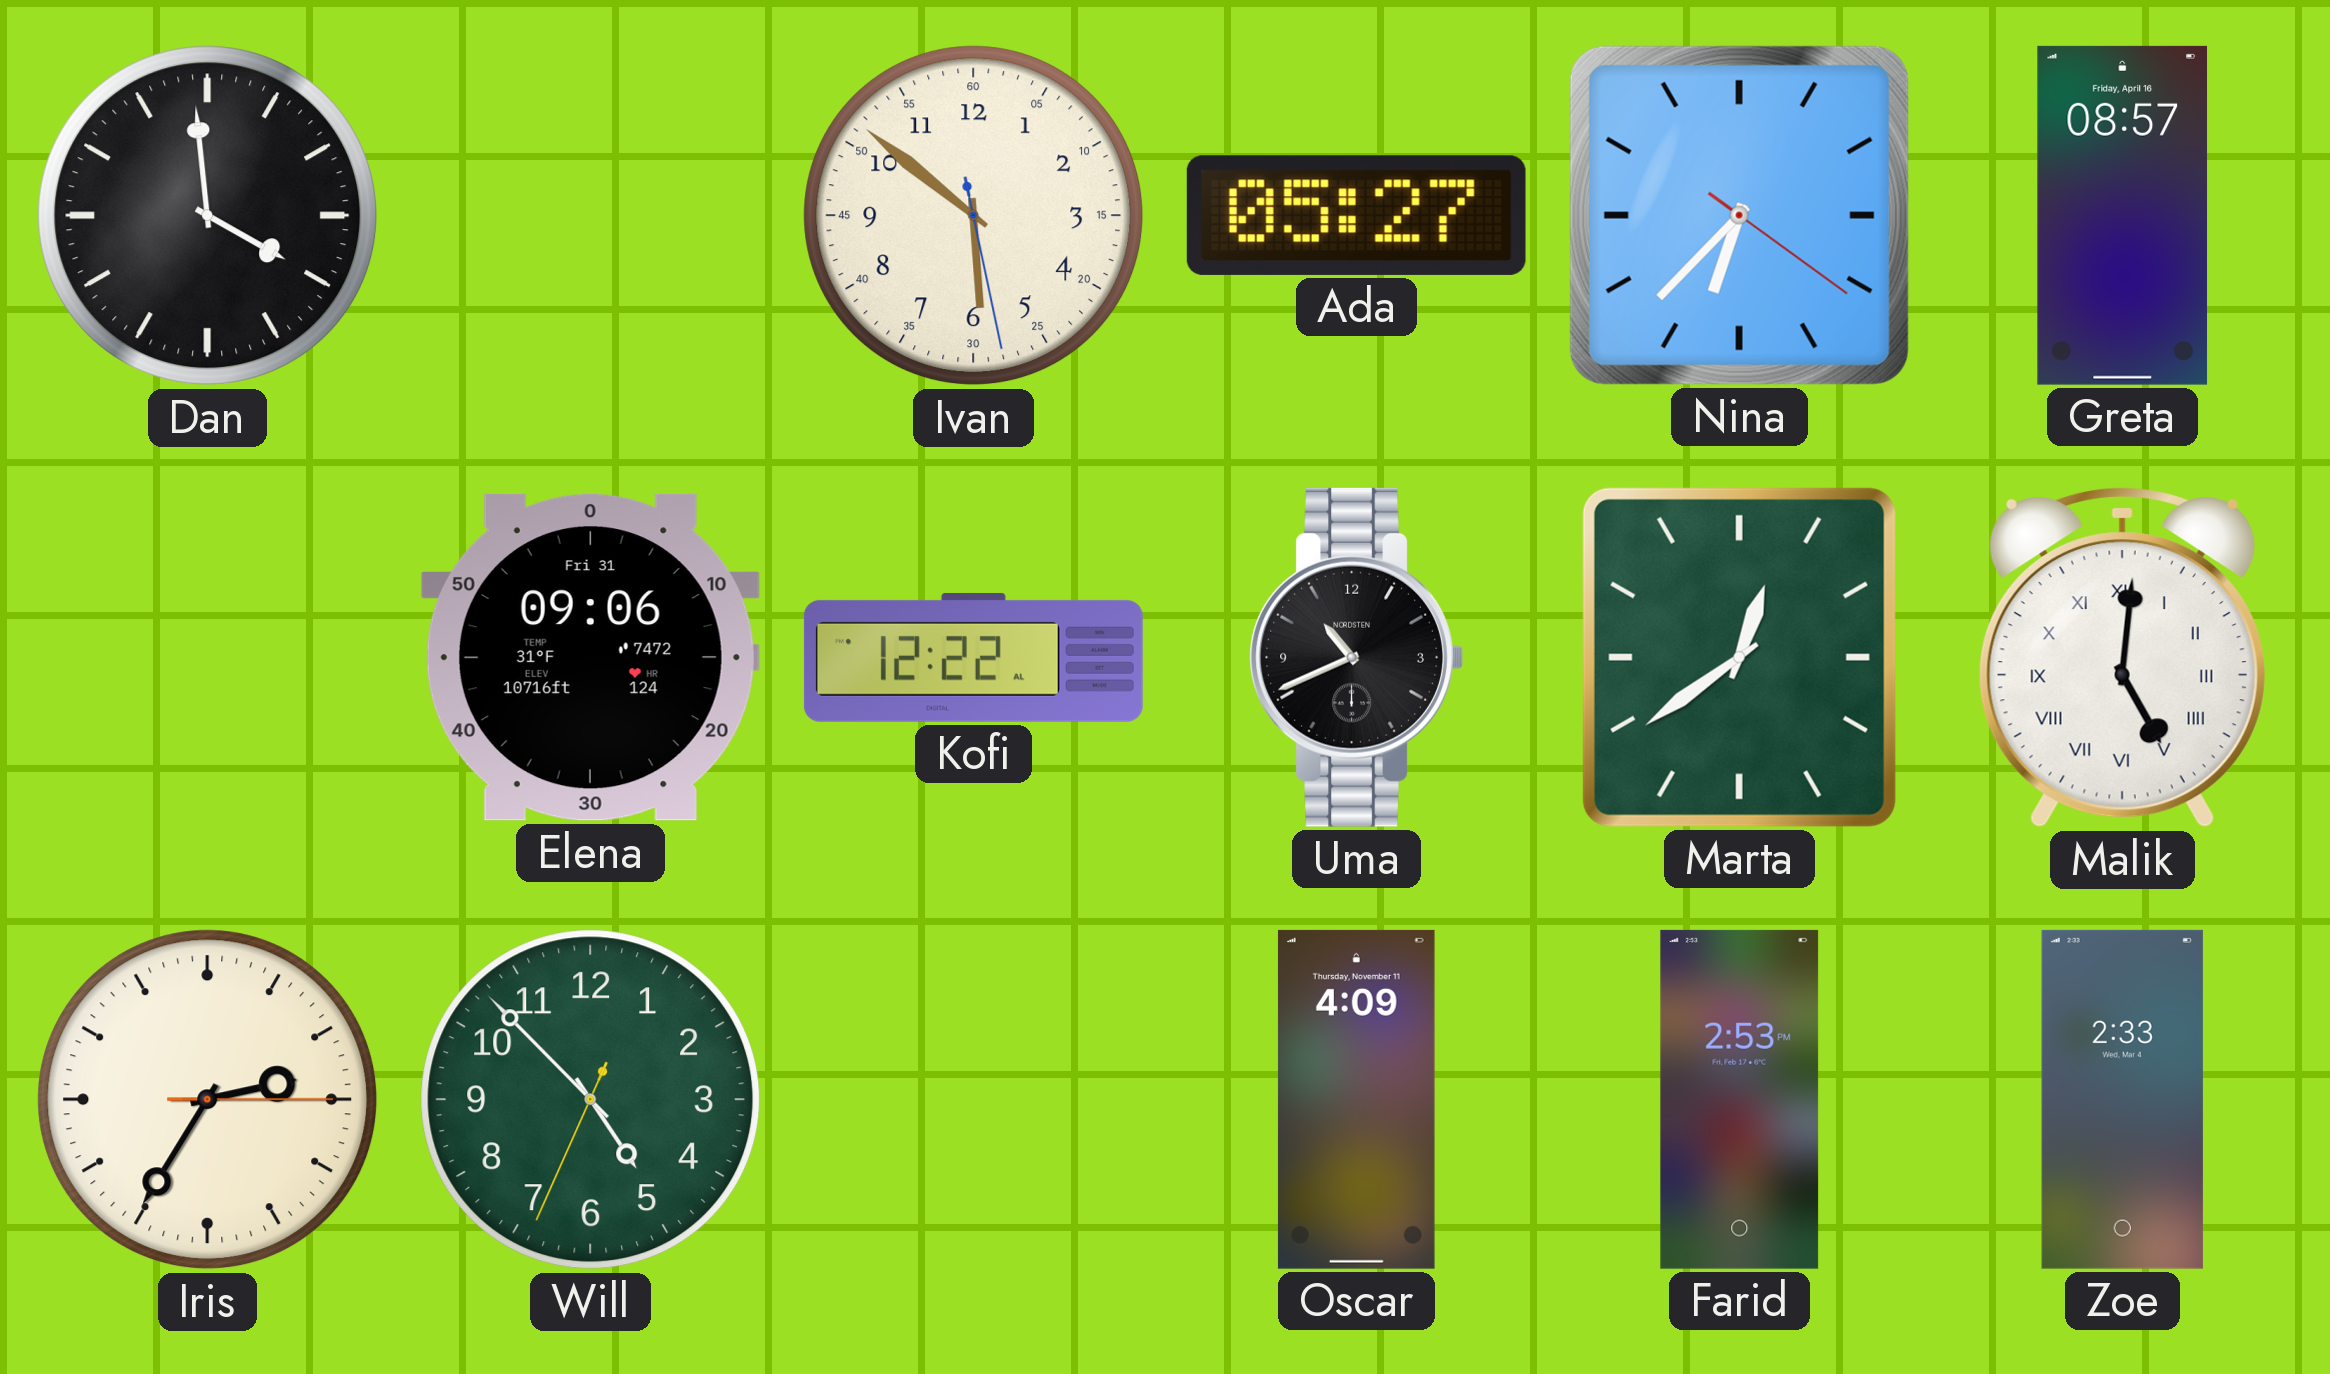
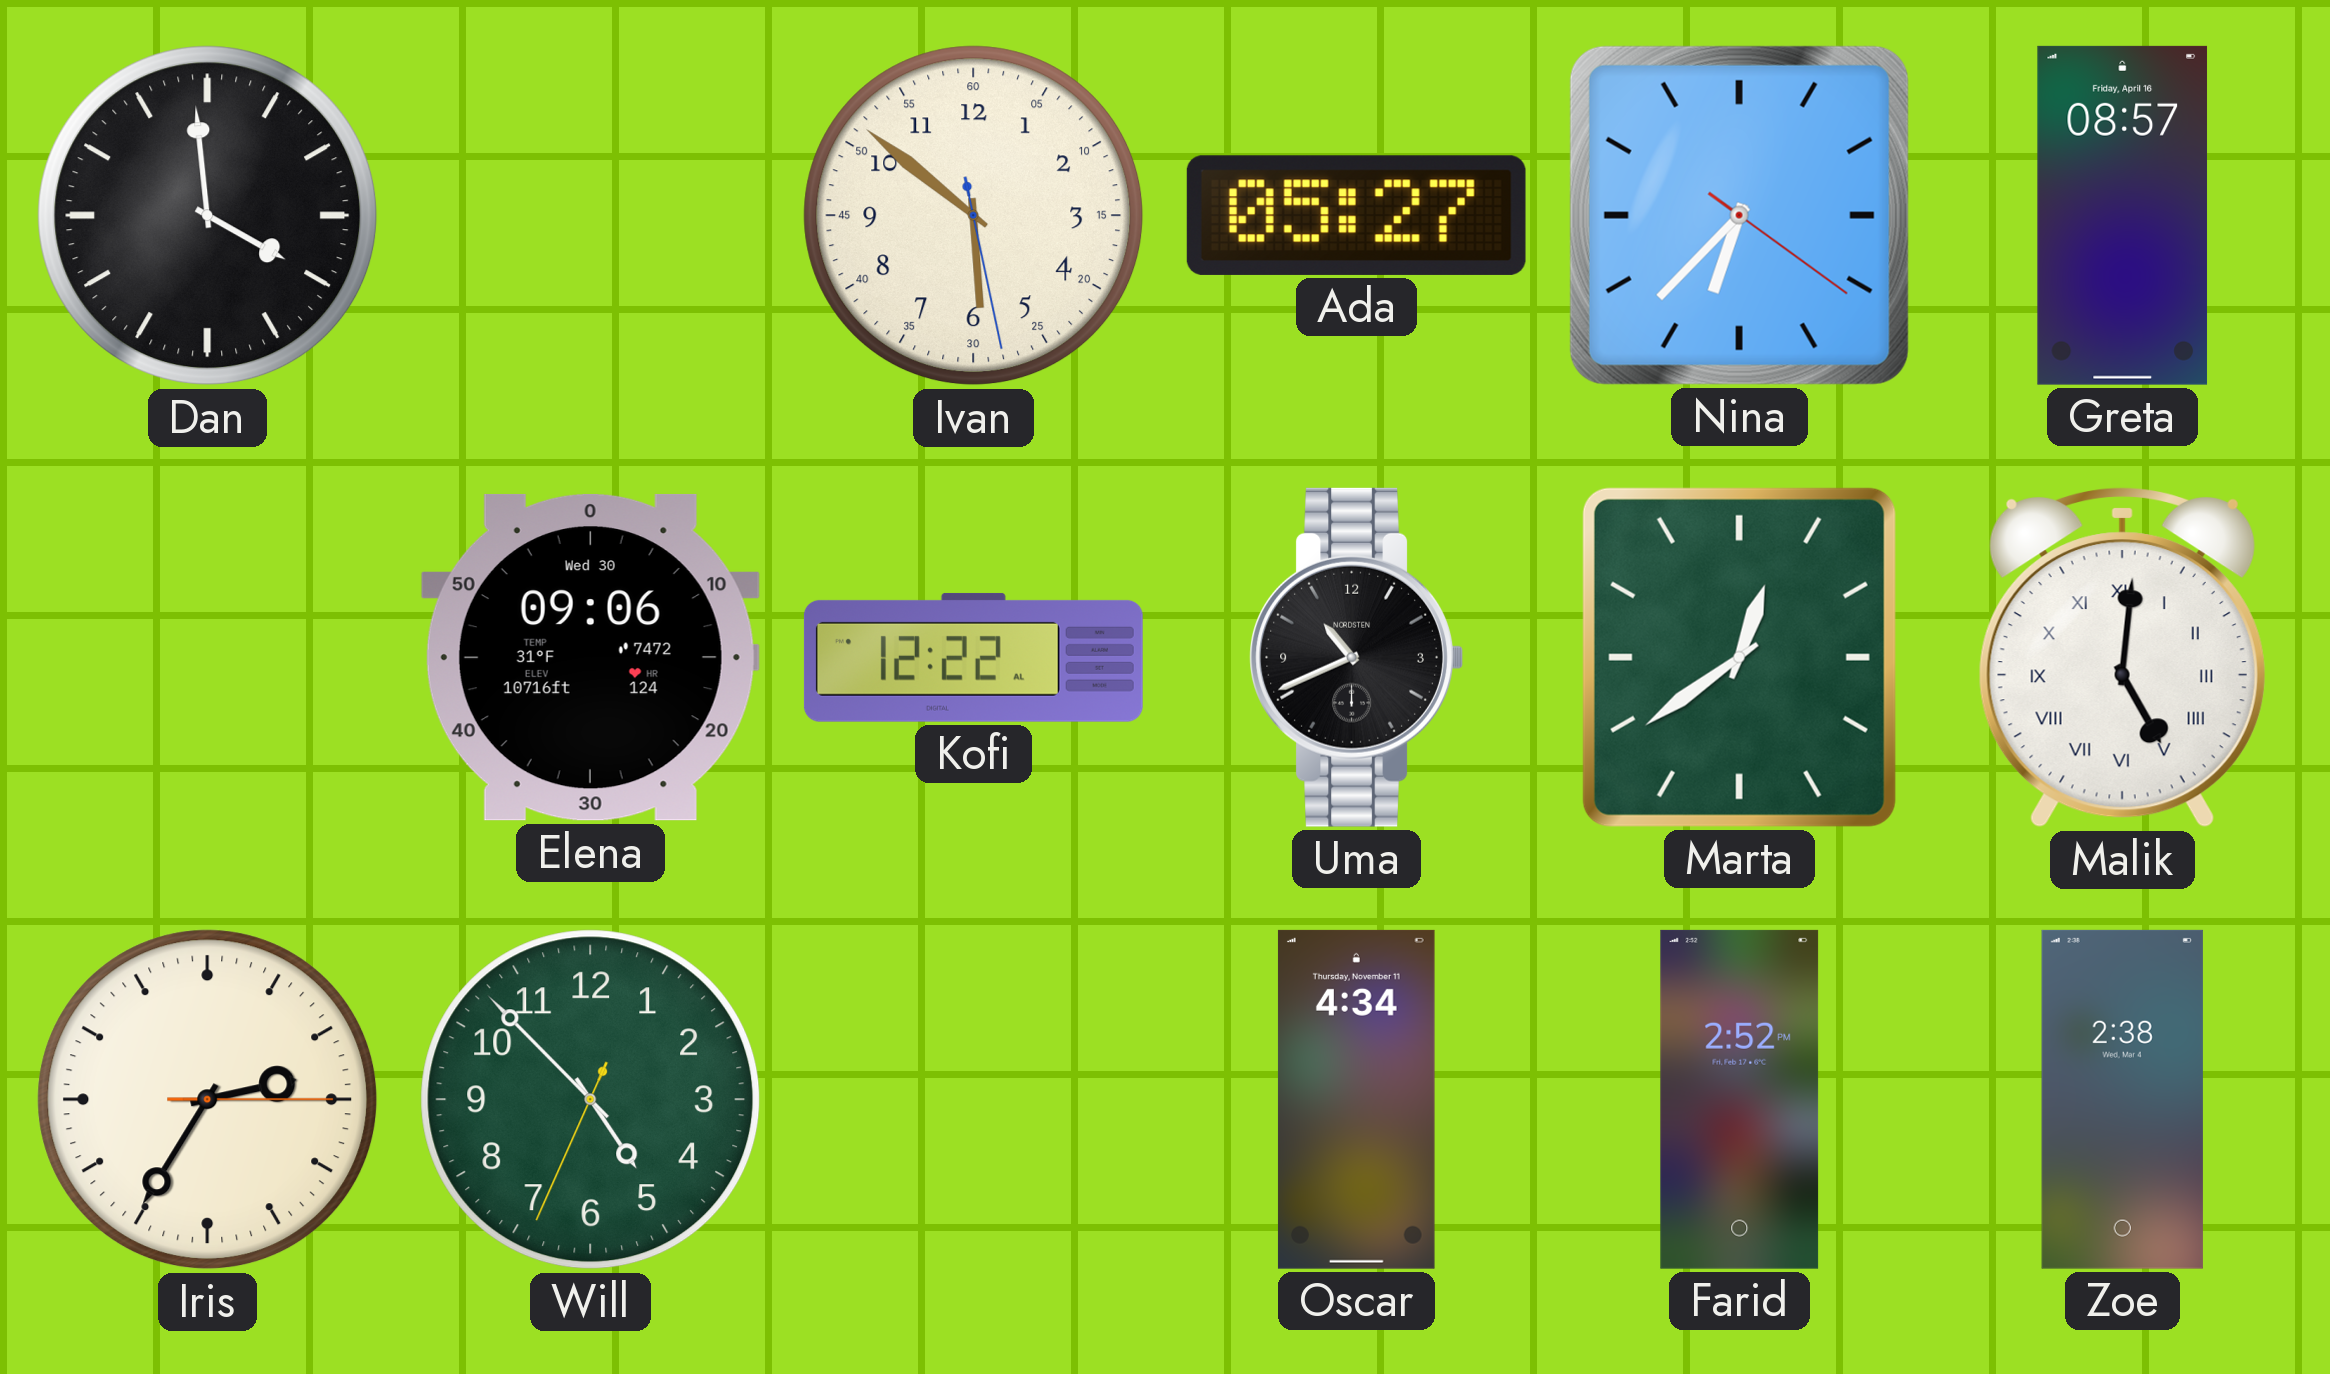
Elena date: Fri 31 -> Wed 30
Oscar: 4:09 -> 4:34
Farid: 2:53 -> 2:52
Zoe: 2:33 -> 2:38
